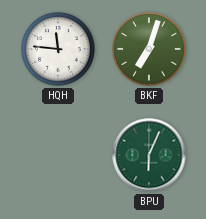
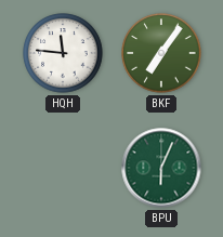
BKF: 7:03 -> 7:06
